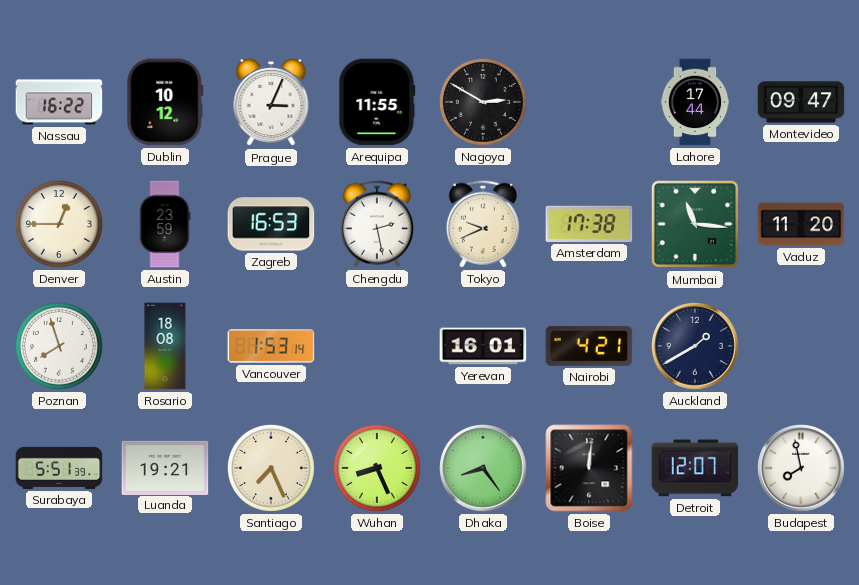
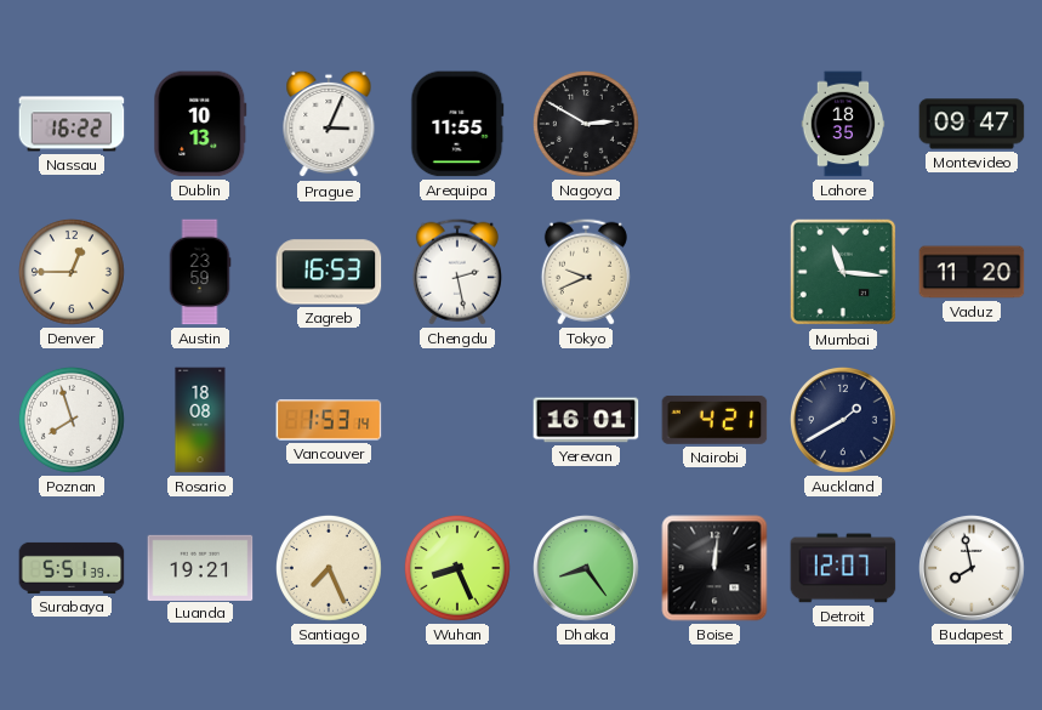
Dublin: 10:12 -> 10:13
Lahore: 17:44 -> 18:35
Amsterdam: 17:38 -> none
